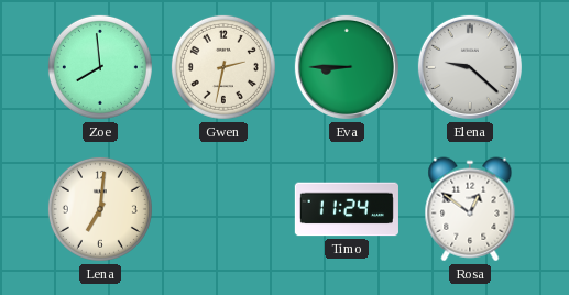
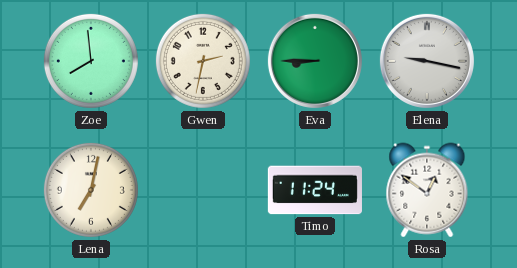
Elena: 9:22 -> 9:17
Lena: 7:01 -> 7:02
